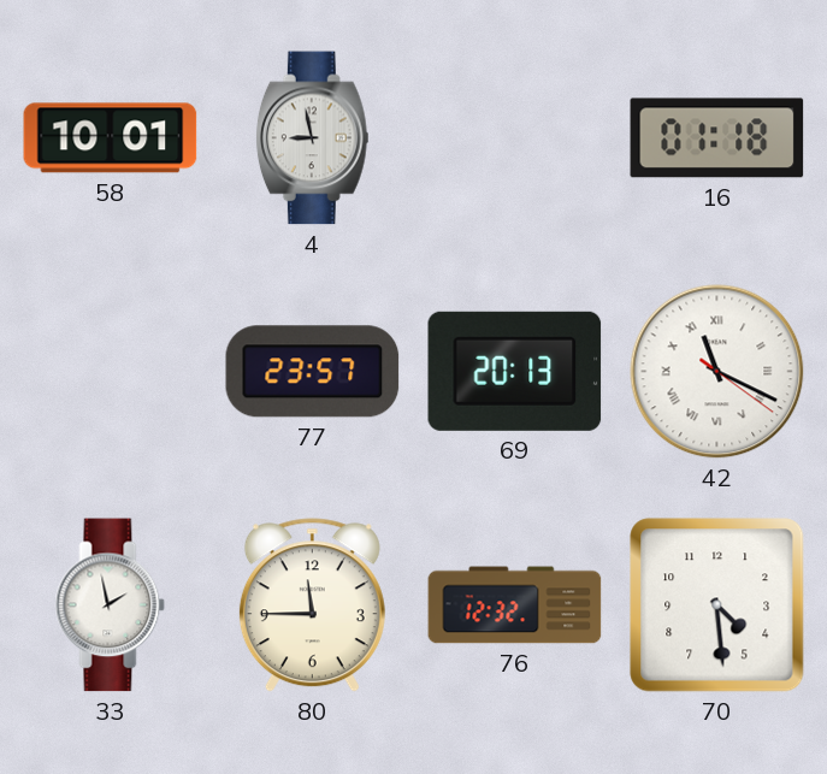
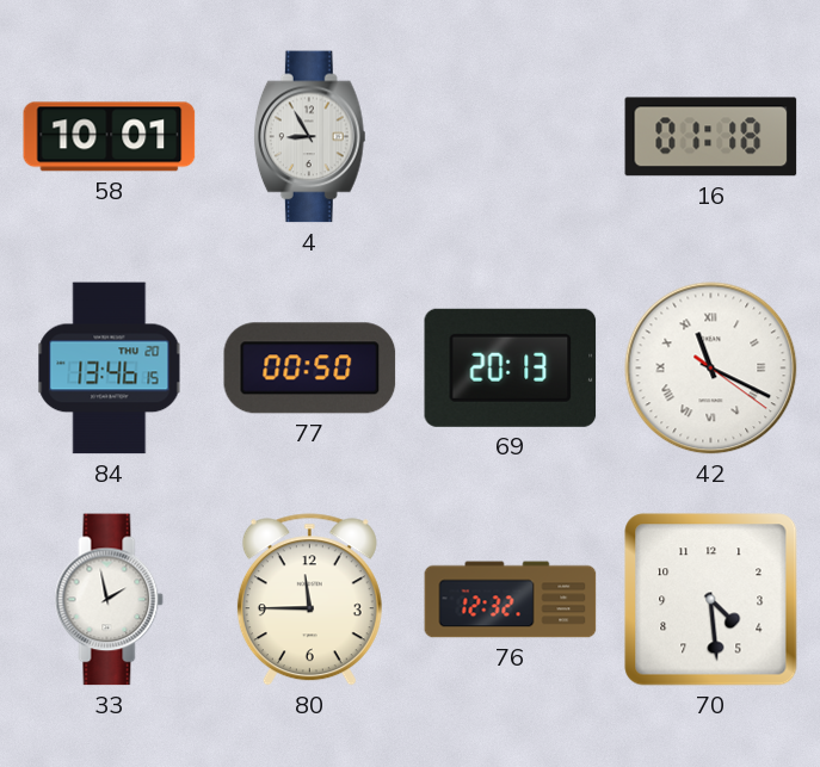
4: 8:58 -> 8:55
84: none -> 13:46
77: 23:57 -> 00:50
